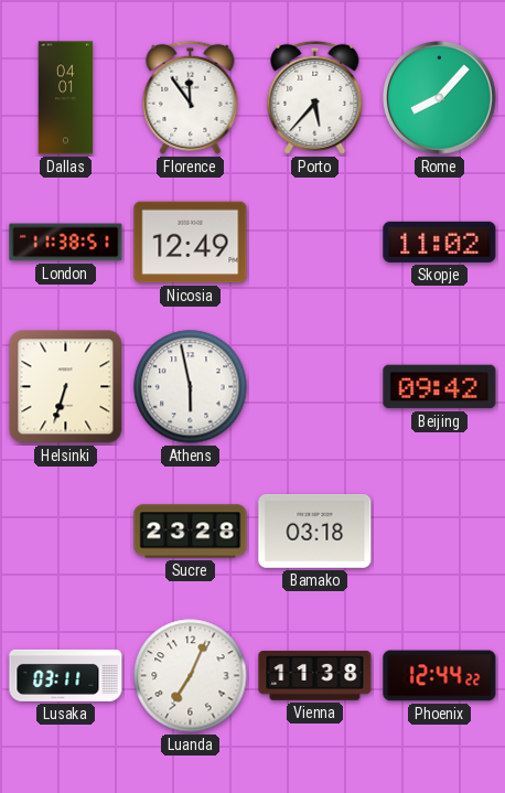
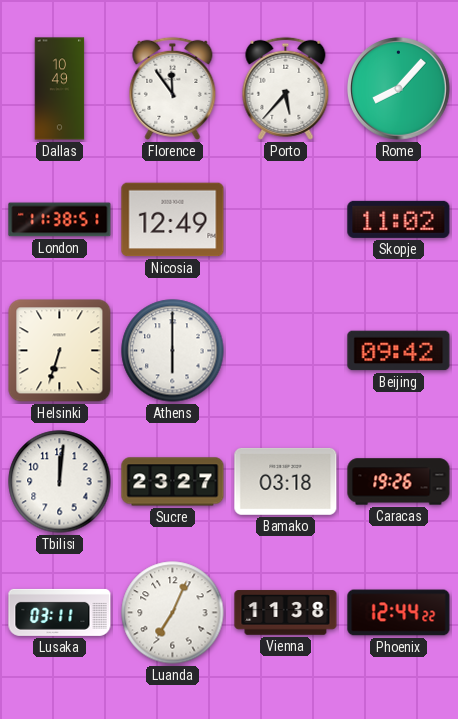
Dallas: 04:01 -> 10:49
Athens: 5:58 -> 6:00
Tbilisi: none -> 12:01
Sucre: 23:28 -> 23:27
Caracas: none -> 19:26
